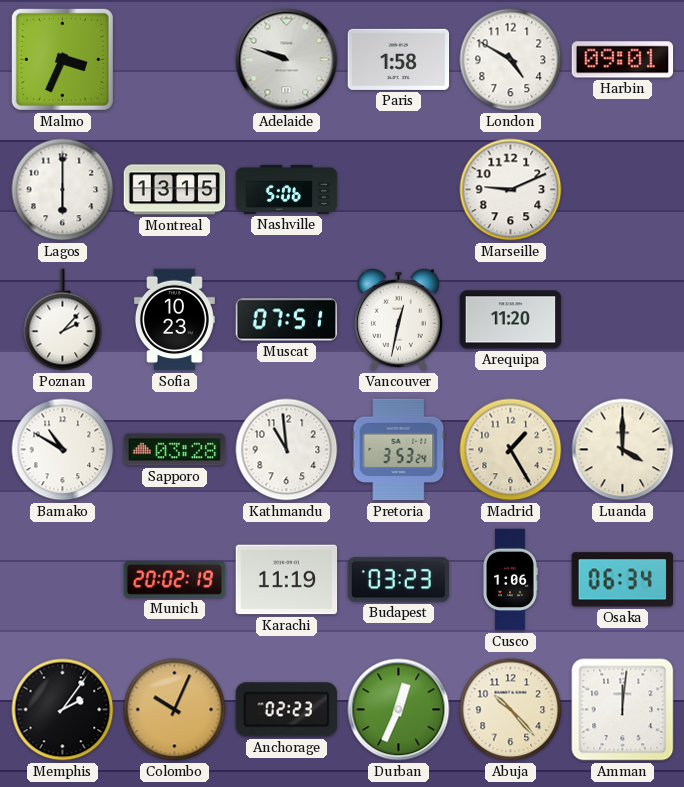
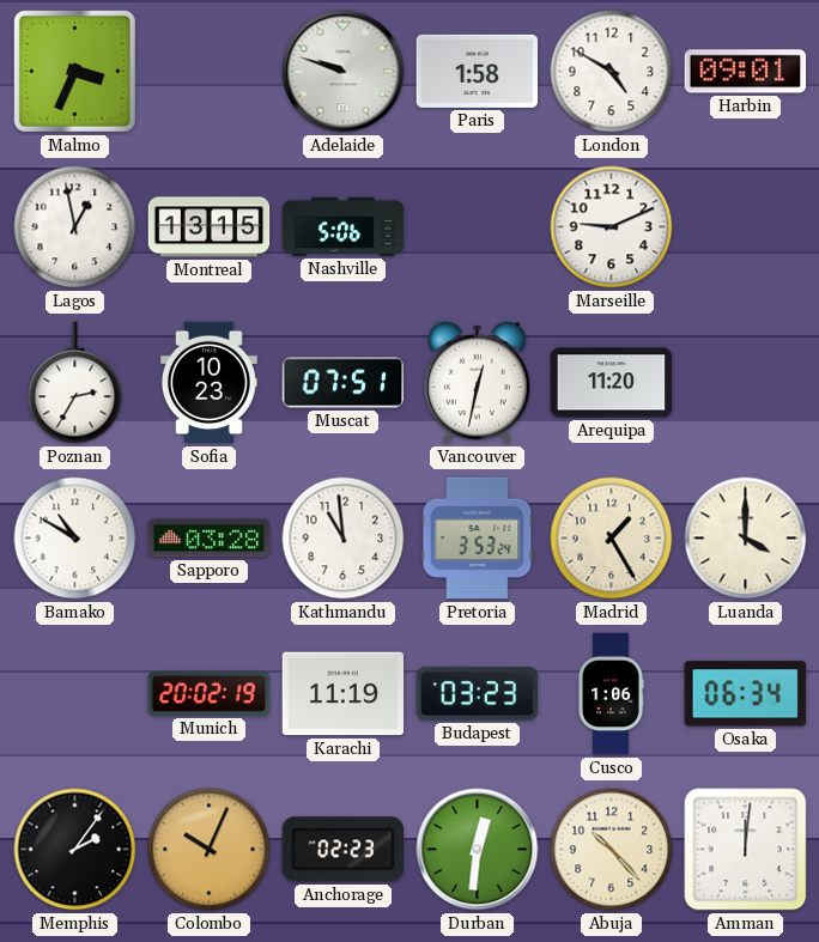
Lagos: 6:00 -> 12:58
Poznan: 2:07 -> 2:35
Durban: 12:34 -> 12:31
